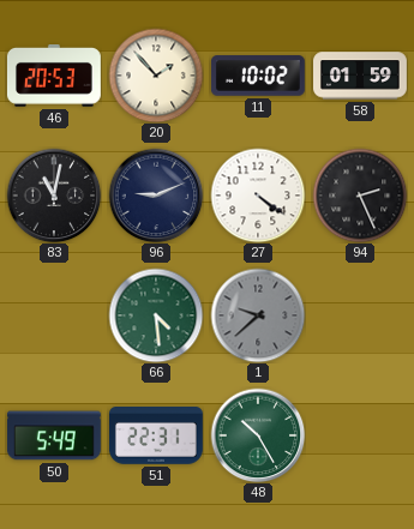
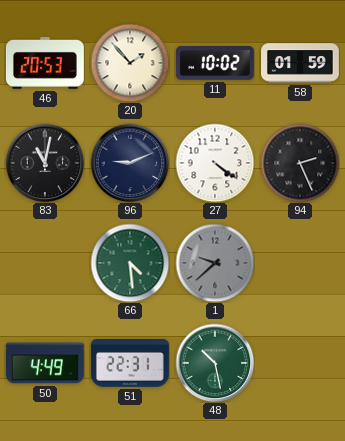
50: 5:49 -> 4:49
48: 10:25 -> 10:28
